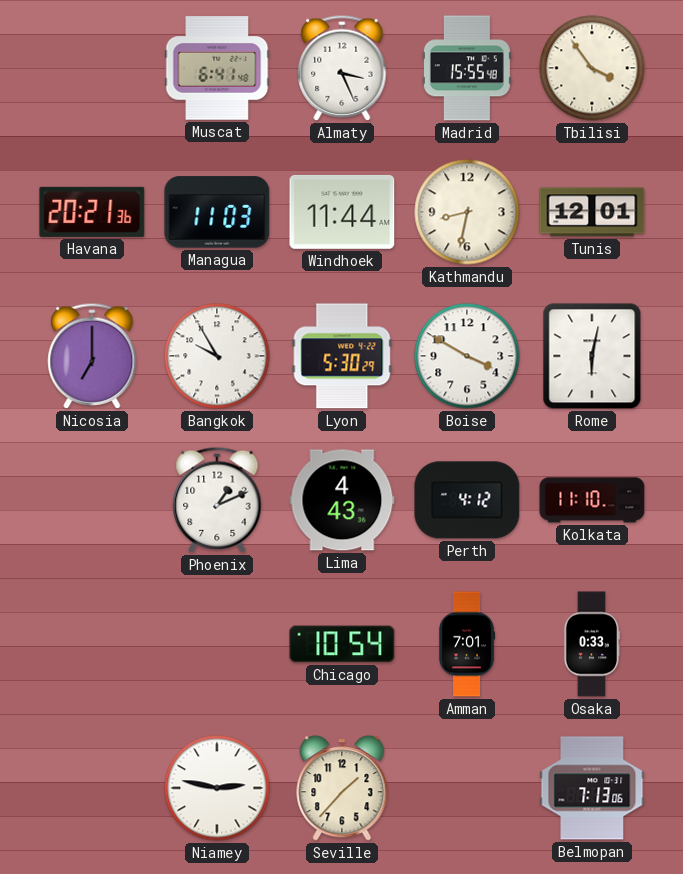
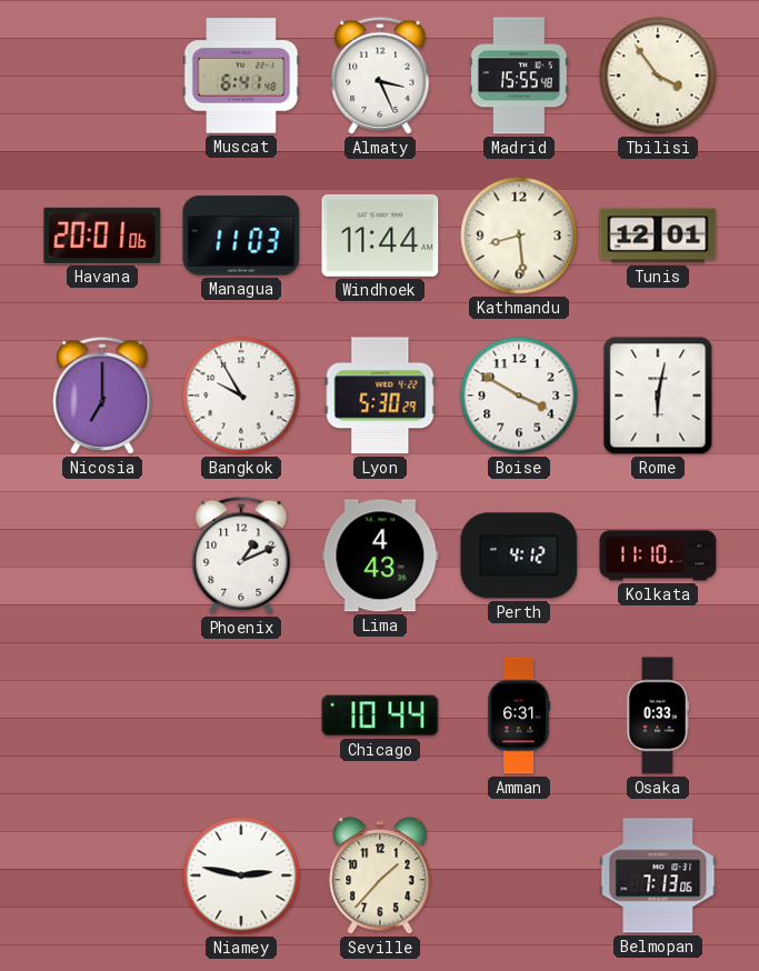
Havana: 20:21 -> 20:01
Kathmandu: 8:32 -> 8:29
Chicago: 10:54 -> 10:44
Amman: 7:01 -> 6:31
